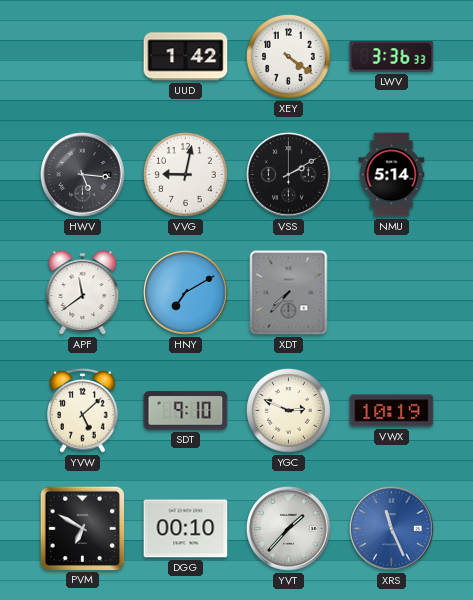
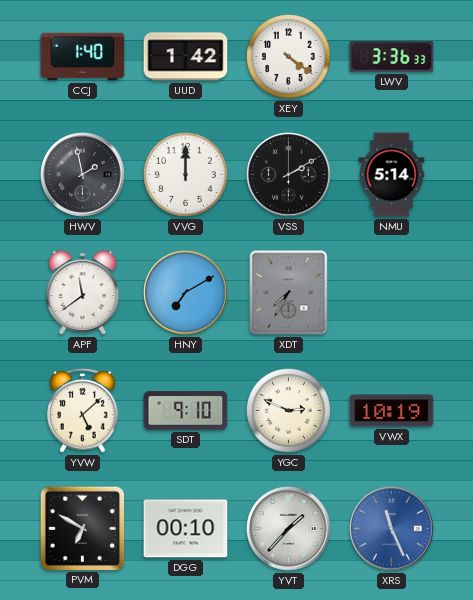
CCJ: none -> 1:40
HWV: 5:16 -> 1:58
VVG: 9:02 -> 12:00
XDT: 7:37 -> 7:35
